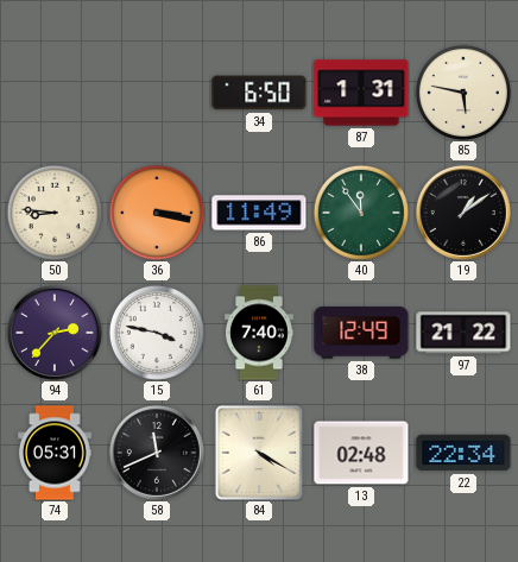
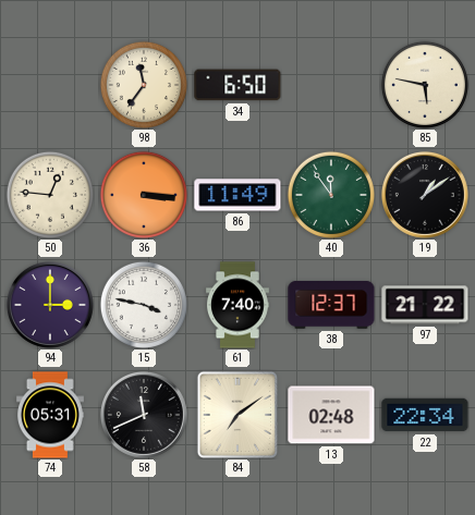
98: none -> 11:36
87: 1:31 -> none
50: 8:46 -> 12:46
36: 3:17 -> 3:16
94: 2:37 -> 3:00
38: 12:49 -> 12:37
84: 4:20 -> 7:09
